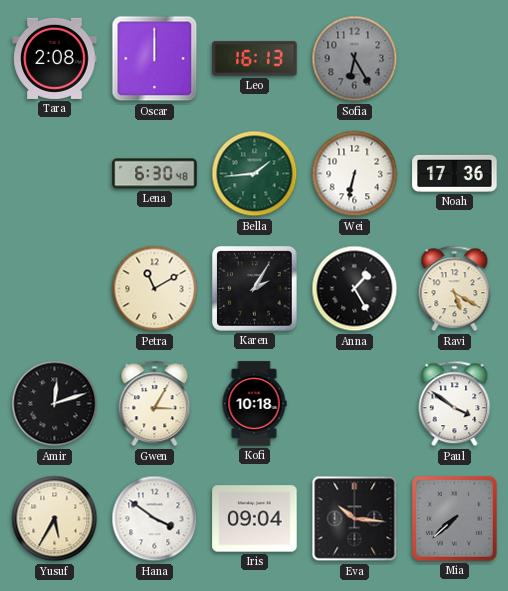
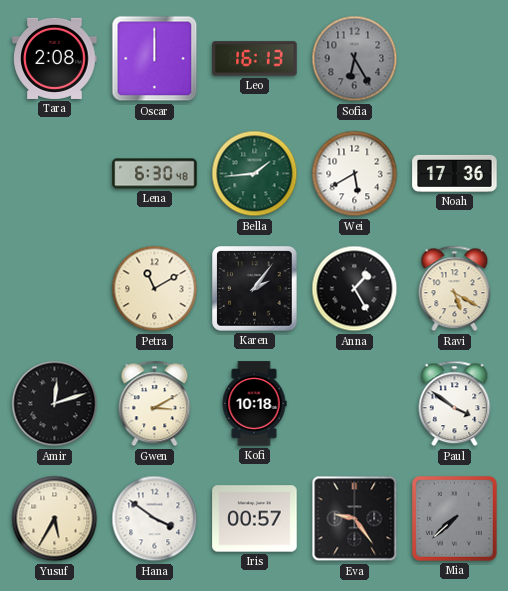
Wei: 6:32 -> 5:40
Karen: 2:05 -> 2:06
Gwen: 3:05 -> 3:10
Iris: 09:04 -> 00:57
Eva: 10:16 -> 9:24
